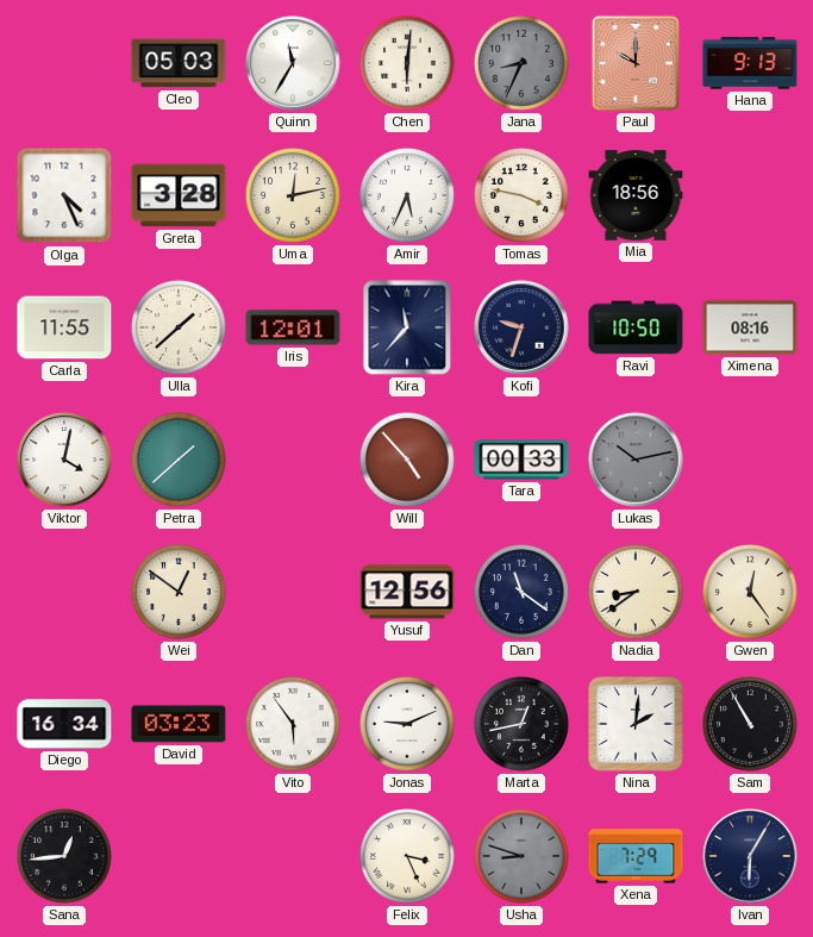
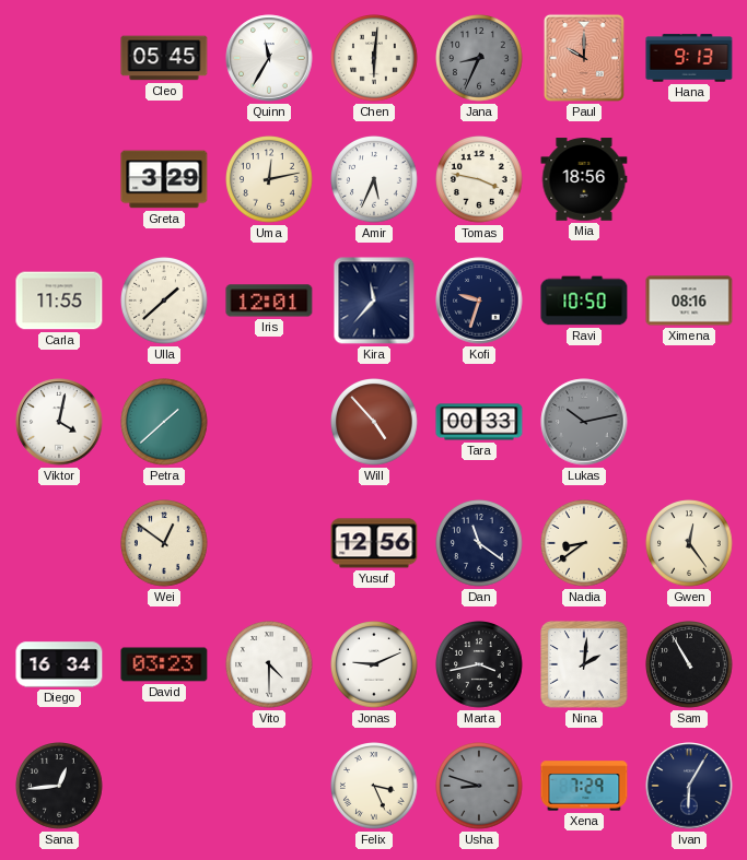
Cleo: 05:03 -> 05:45
Olga: 4:26 -> none
Greta: 3:28 -> 3:29
Vito: 5:54 -> 4:30
Marta: 12:43 -> 3:43
